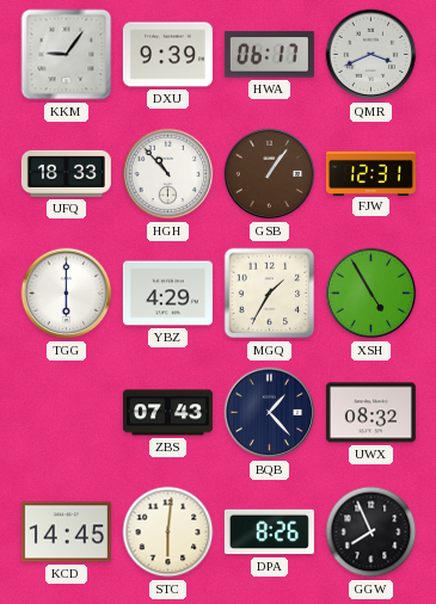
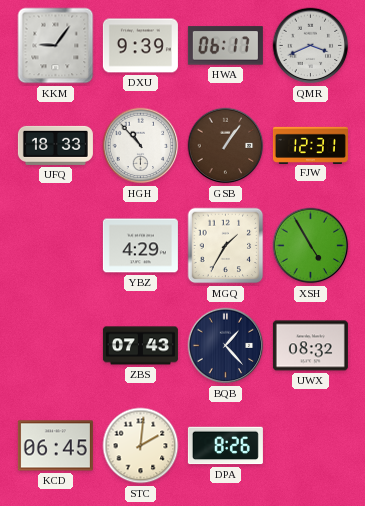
TGG: 6:00 -> none
KCD: 14:45 -> 06:45
STC: 6:01 -> 2:01
GGW: 7:56 -> none
